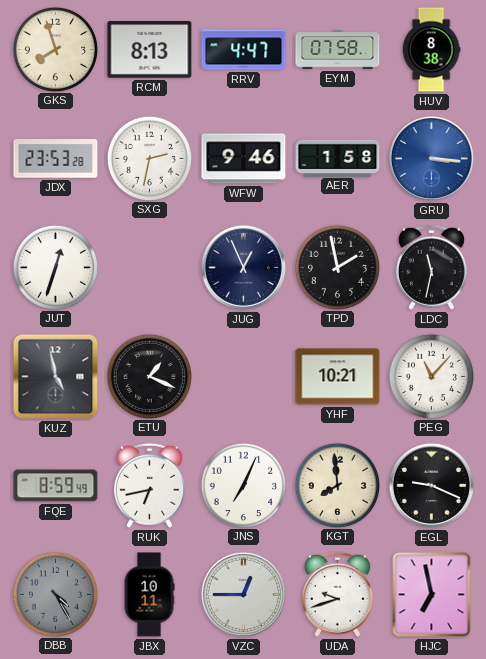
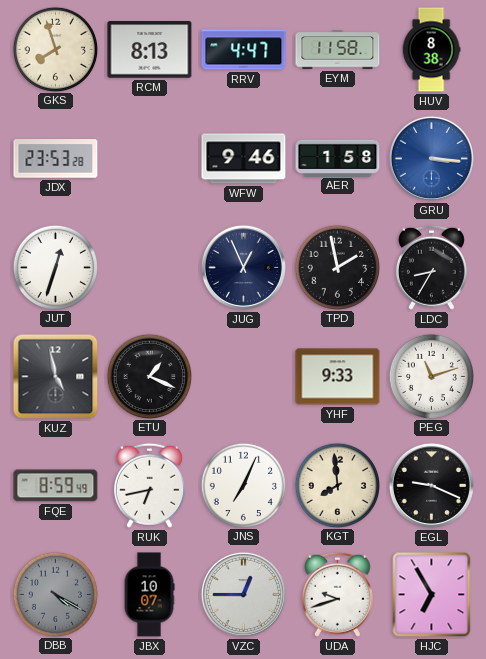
EYM: 07:58 -> 11:58
SXG: 2:32 -> none
LDC: 11:32 -> 8:35
YHF: 10:21 -> 9:33
PEG: 11:07 -> 11:12
DBB: 4:25 -> 4:20
JBX: 10:11 -> 10:07
HJC: 6:58 -> 6:55
